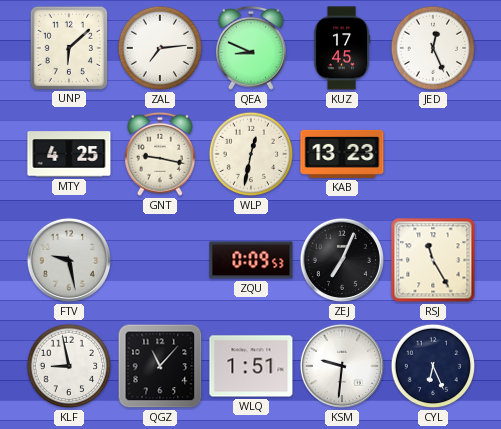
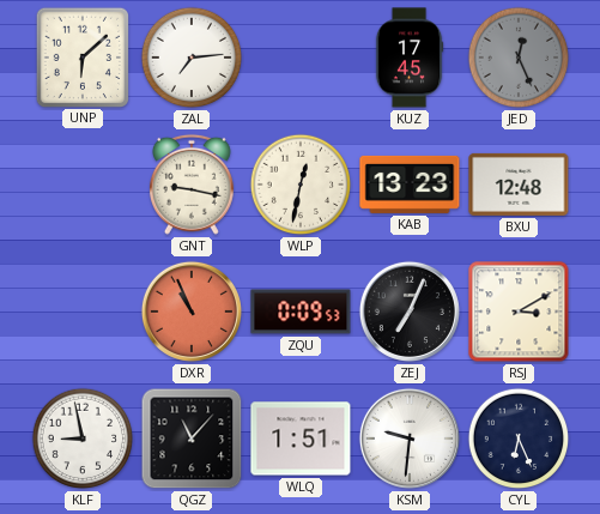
QEA: 8:49 -> none
JED dial: white -> grey
MTY: 4:25 -> none
BXU: none -> 12:48
FTV: 9:28 -> none
DXR: none -> 10:56
RSJ: 11:25 -> 3:10
